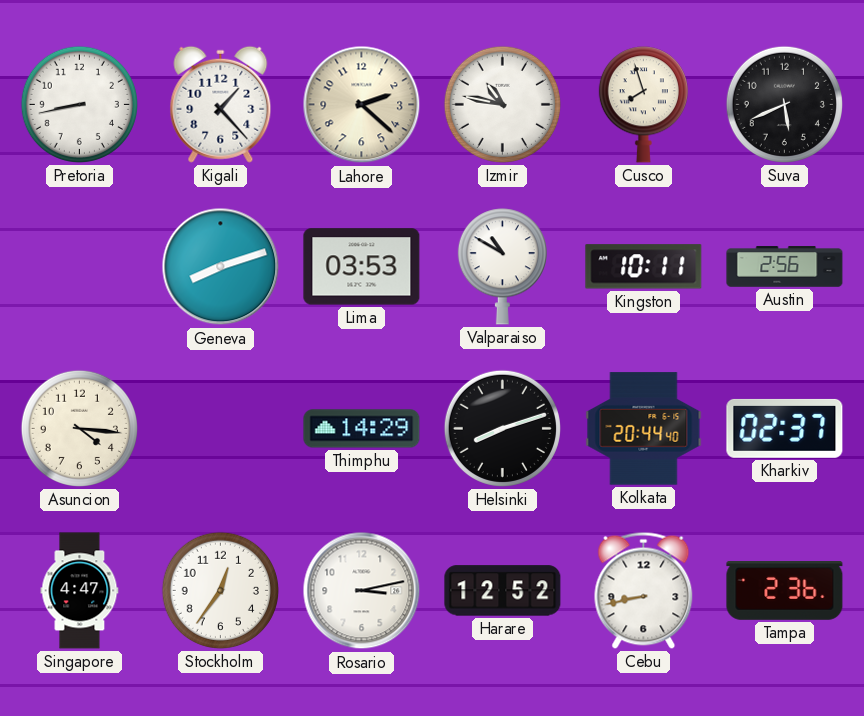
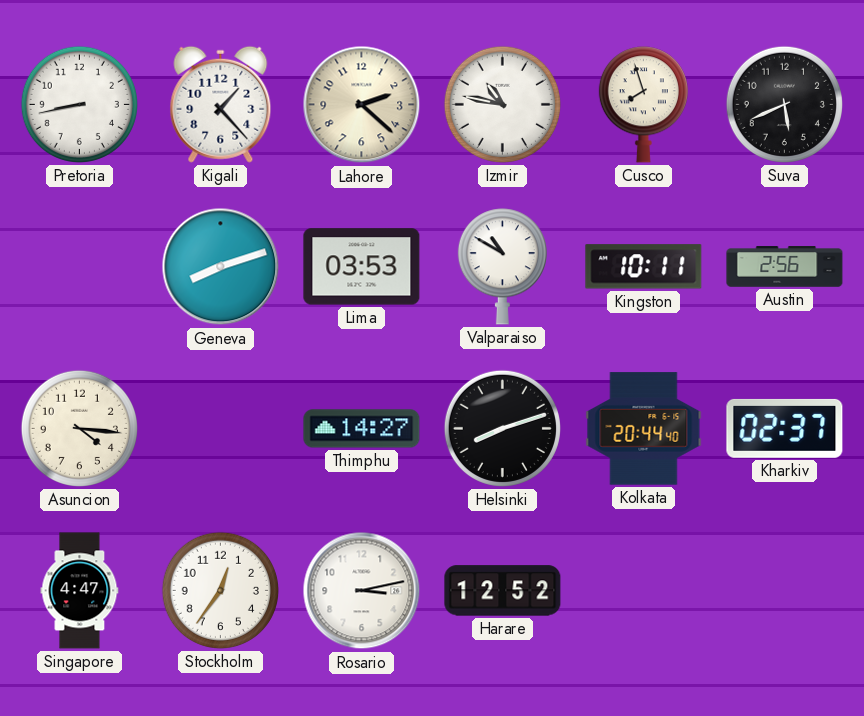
Thimphu: 14:29 -> 14:27
Cebu: 8:43 -> none
Tampa: 2:36 -> none
